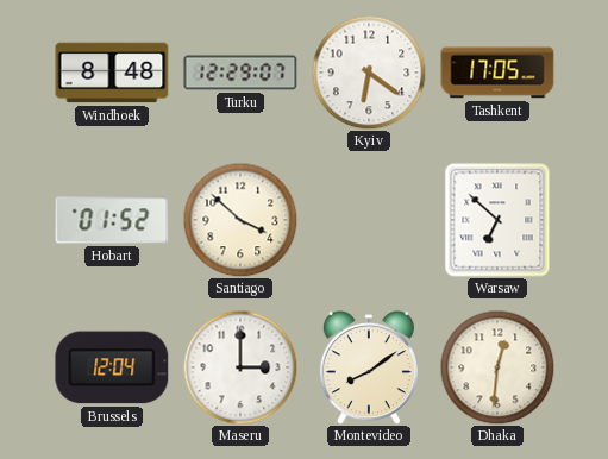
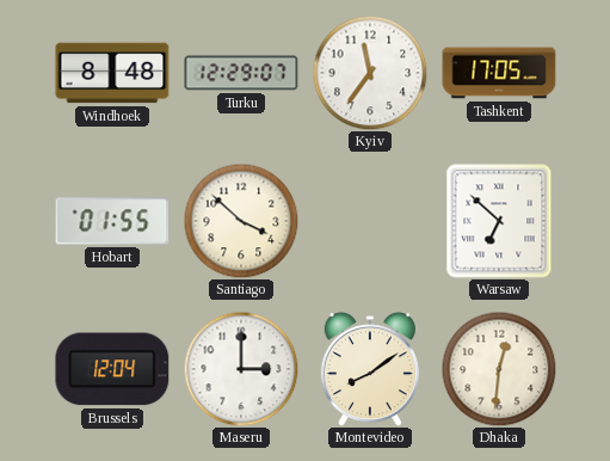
Kyiv: 6:21 -> 11:36
Hobart: 01:52 -> 01:55
